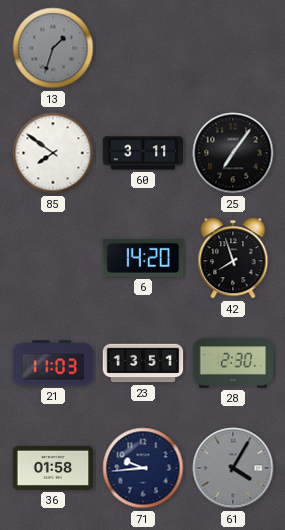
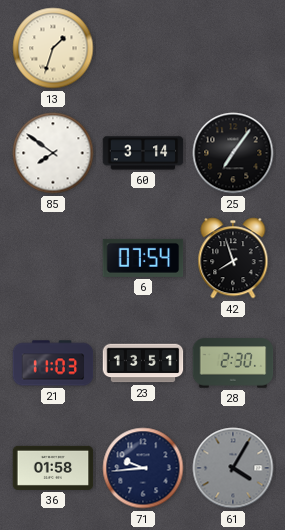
13 dial: grey -> cream
60: 3:11 -> 3:14
6: 14:20 -> 07:54
